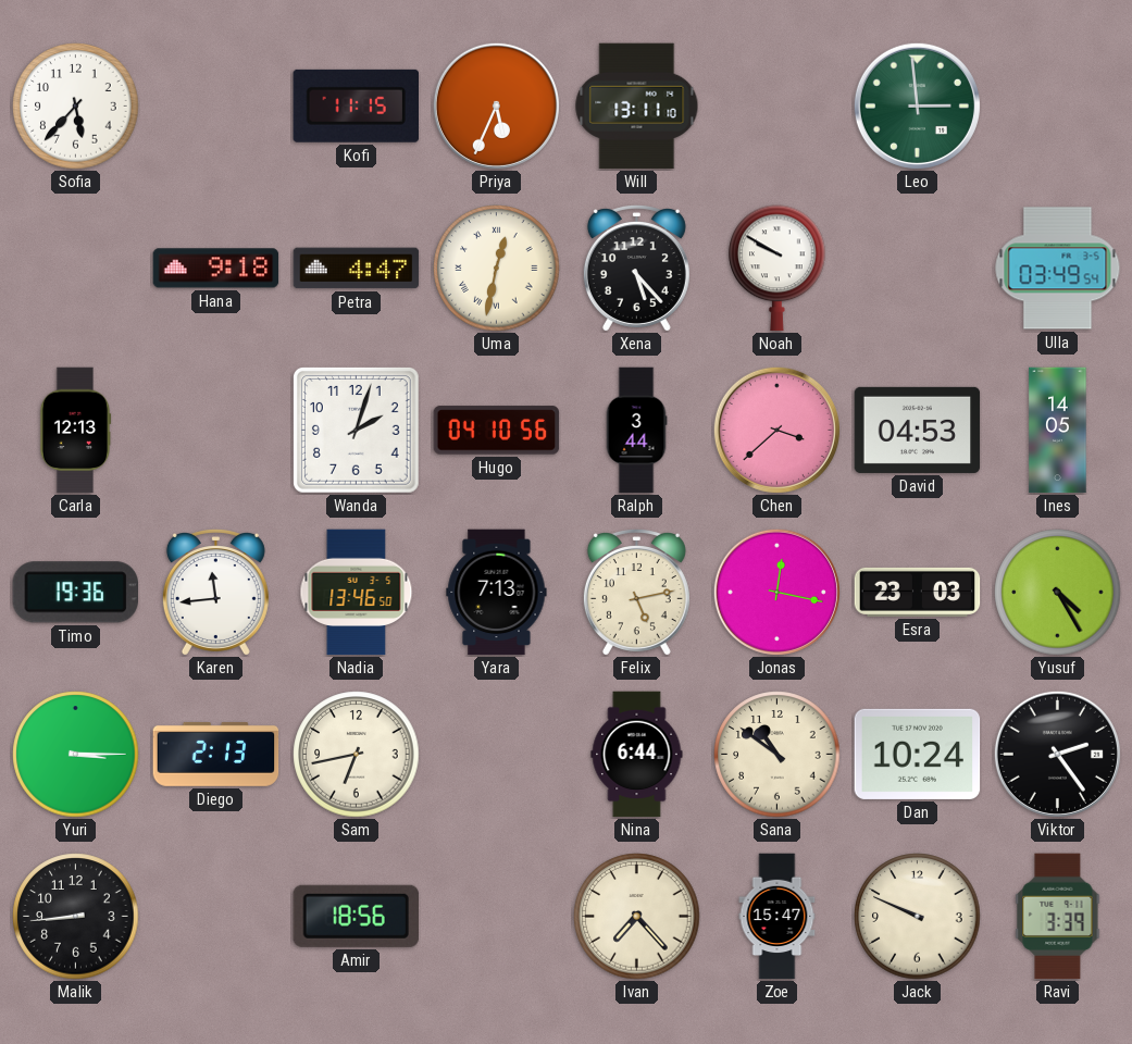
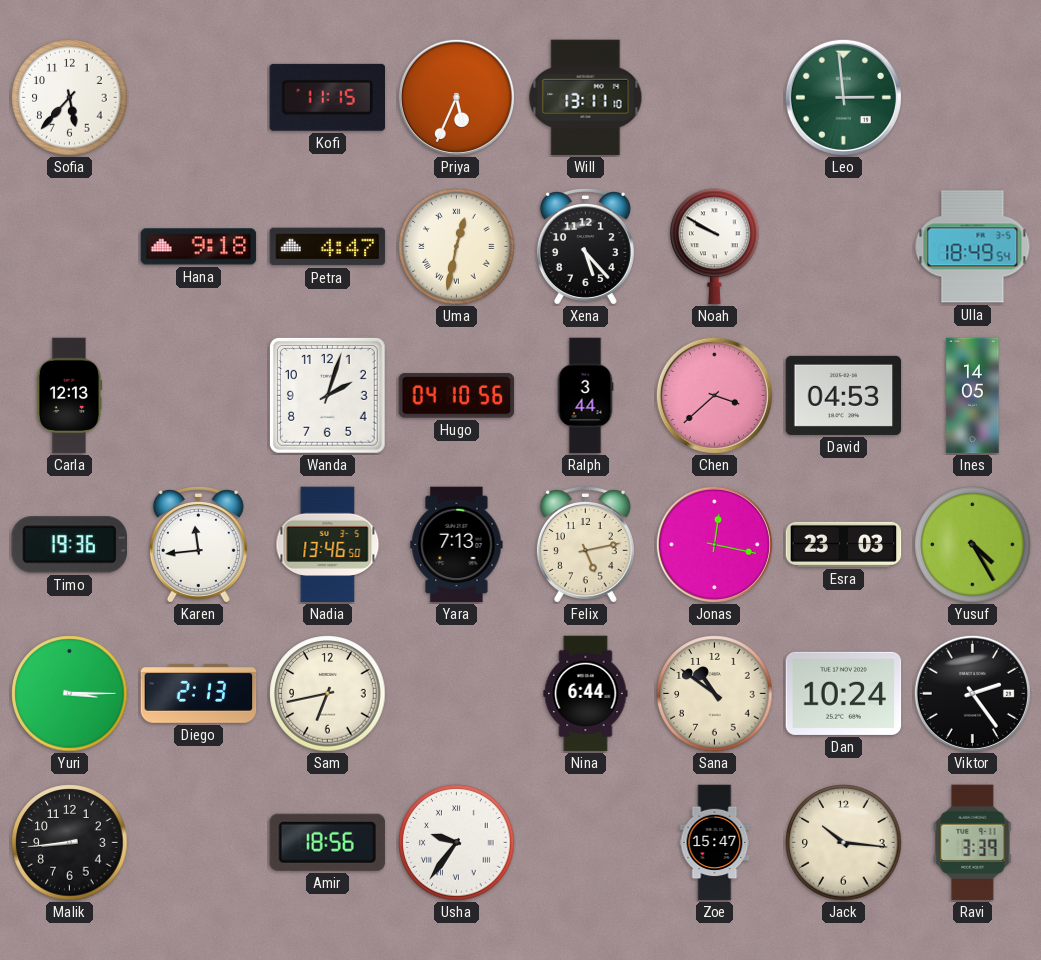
Ulla: 03:49 -> 18:49
Usha: none -> 9:36
Ivan: 7:23 -> none
Jack: 9:49 -> 10:16
